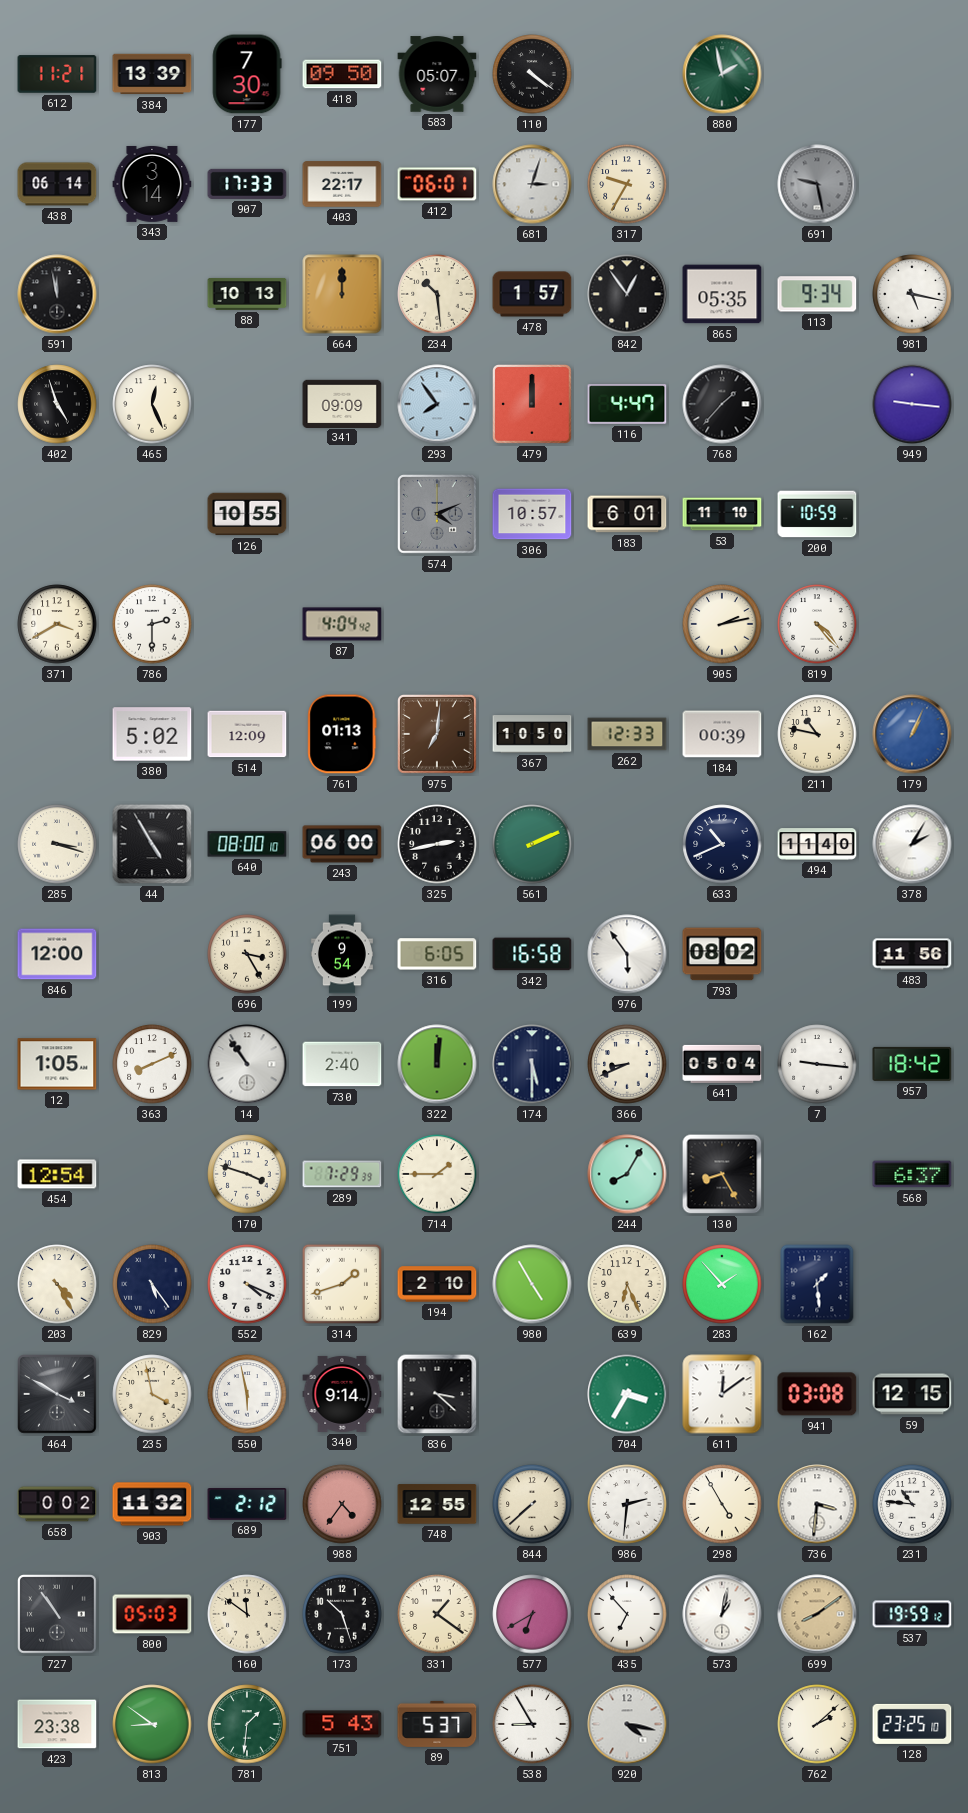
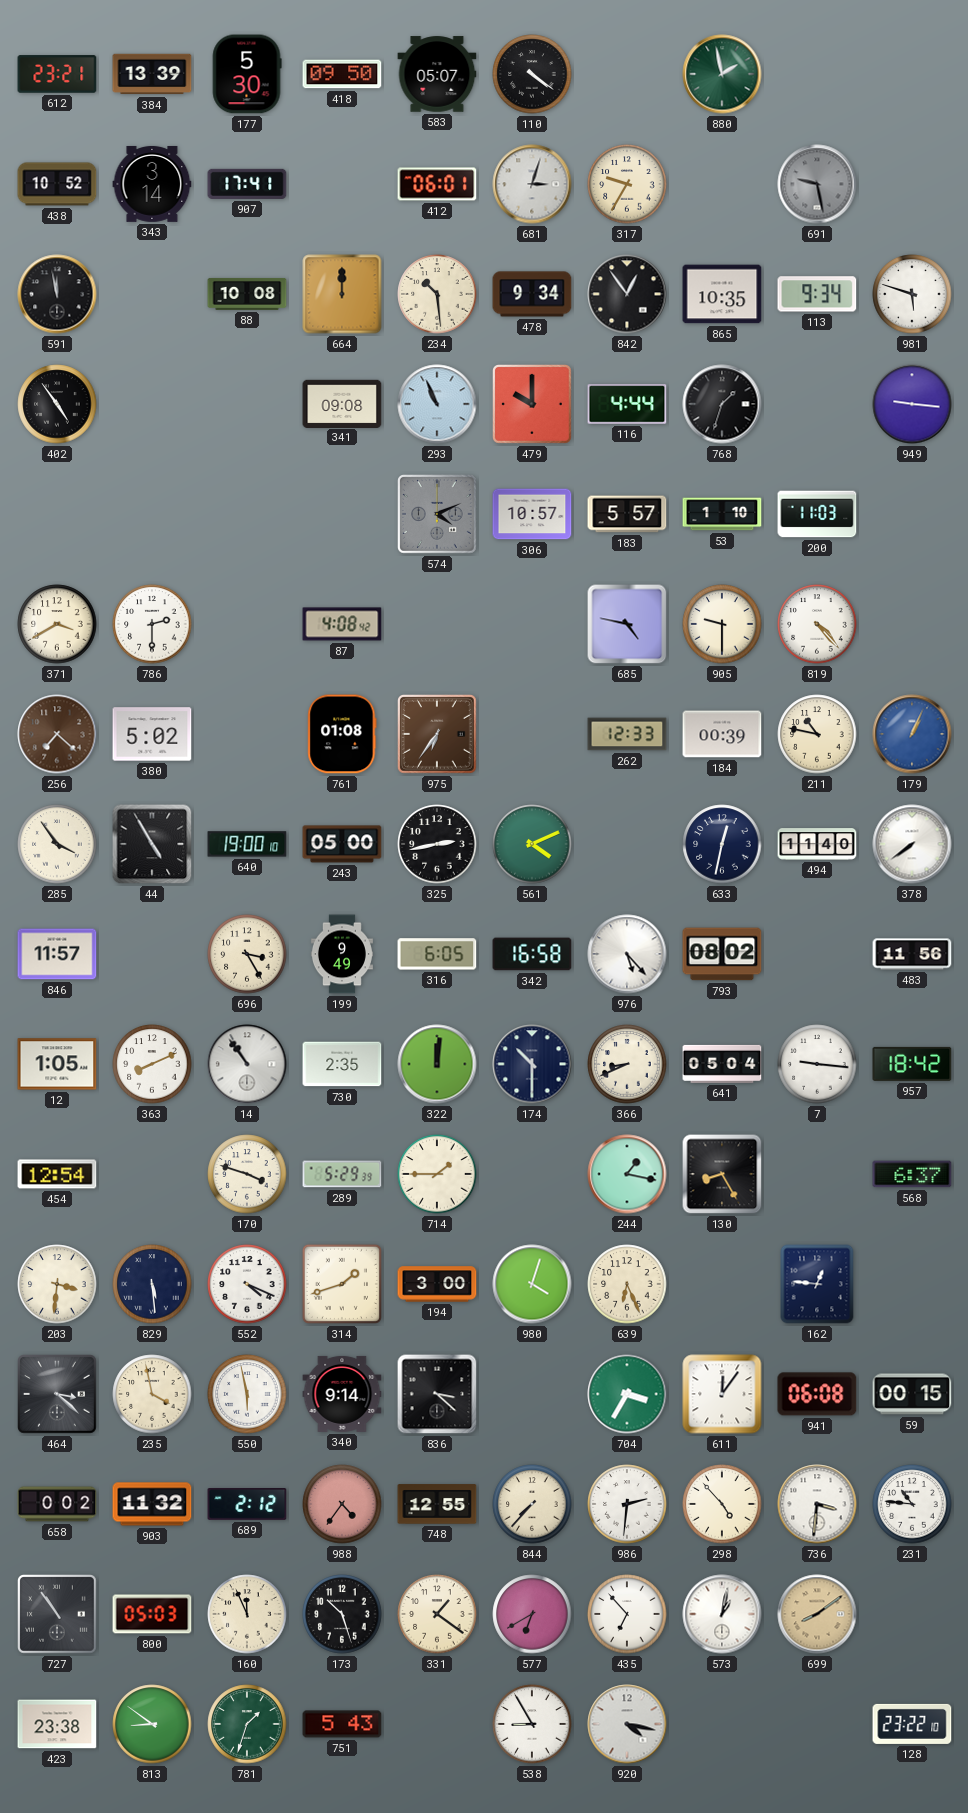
612: 11:21 -> 23:21
177: 7:30 -> 5:30
438: 06:14 -> 10:52
907: 17:33 -> 17:41
403: 22:17 -> none
88: 10:13 -> 10:08
478: 1:57 -> 9:34
865: 05:35 -> 10:35
981: 5:17 -> 5:48
402: 4:57 -> 4:54
465: 12:26 -> none
341: 09:09 -> 09:08
293: 7:54 -> 10:56
479: 12:00 -> 10:00
116: 4:47 -> 4:44
768: 1:37 -> 1:33
126: 10:55 -> none
183: 6:01 -> 5:57
53: 11:10 -> 1:10
200: 10:59 -> 11:03
87: 4:04 -> 4:08
685: none -> 4:47
905: 2:13 -> 9:30
256: none -> 7:22
514: 12:09 -> none
761: 01:13 -> 01:08
975: 7:01 -> 6:36
367: 10:50 -> none
285: 3:18 -> 3:54
640: 08:00 -> 19:00
243: 06:00 -> 05:00
561: 2:11 -> 4:11
633: 10:41 -> 12:32
378: 2:05 -> 7:39
846: 12:00 -> 11:57
199: 9:54 -> 9:49
976: 5:54 -> 5:23
730: 2:40 -> 2:35
174: 5:30 -> 10:30
289: 7:29 -> 5:29
244: 8:05 -> 1:17
203: 4:25 -> 3:31
829: 5:24 -> 5:29
194: 2:10 -> 3:00
980: 4:55 -> 4:03
283: 1:53 -> none
162: 1:29 -> 12:46
464: 3:50 -> 3:22
611: 12:09 -> 12:06
941: 03:08 -> 06:08
59: 12:15 -> 00:15
844: 7:38 -> 7:37
298: 4:55 -> 4:53
160: 11:51 -> 11:56
537: 19:59 -> none
781: 1:31 -> 1:33
89: 5:37 -> none
762: 2:08 -> none
128: 23:25 -> 23:22
